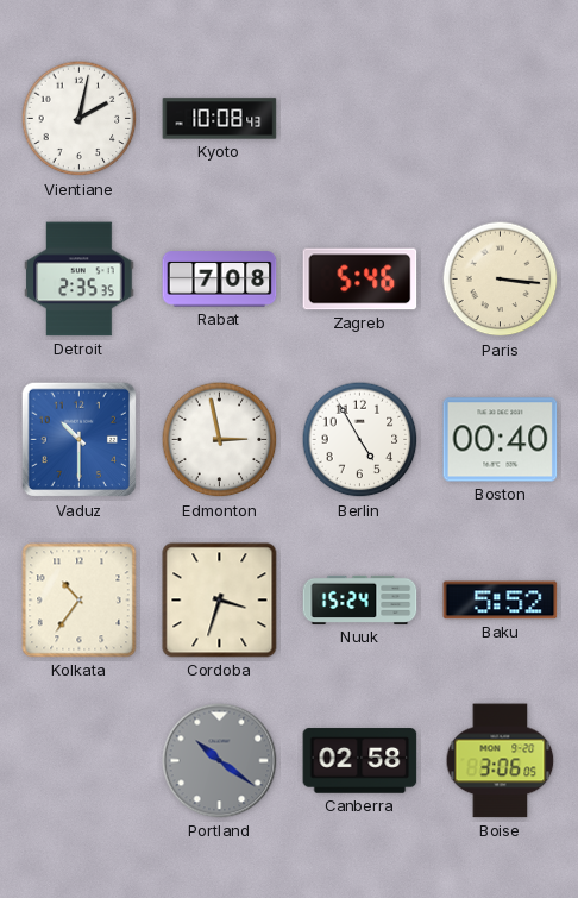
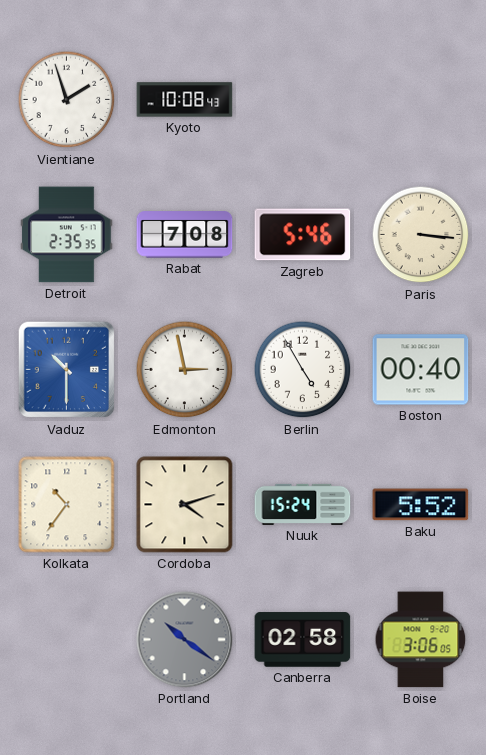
Vientiane: 2:02 -> 1:57
Cordoba: 3:33 -> 4:12
